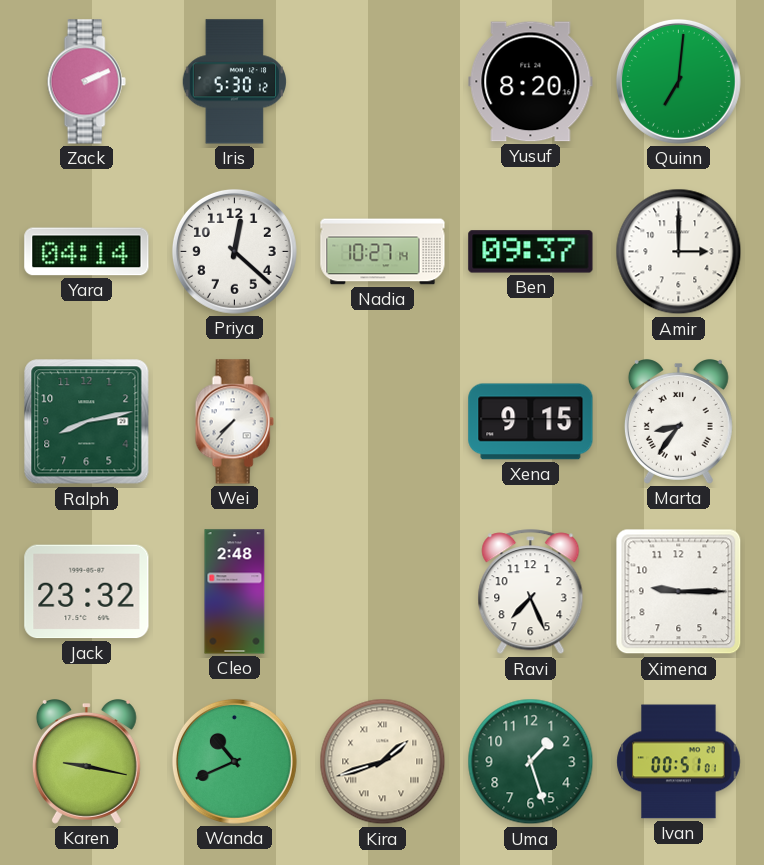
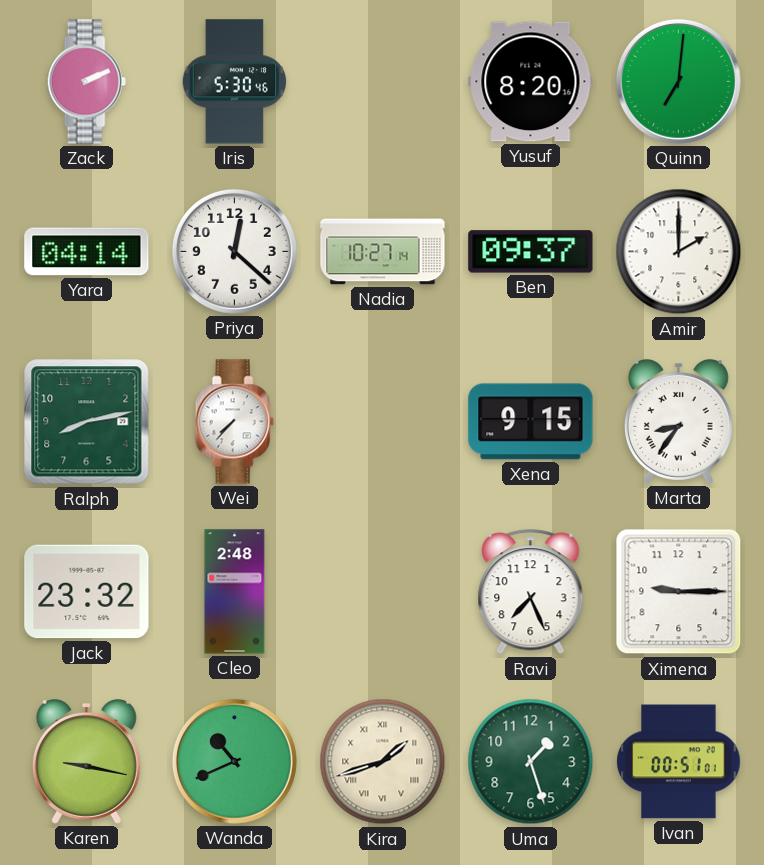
Iris: 5:30:12 -> 5:30:46
Amir: 3:00 -> 2:00
